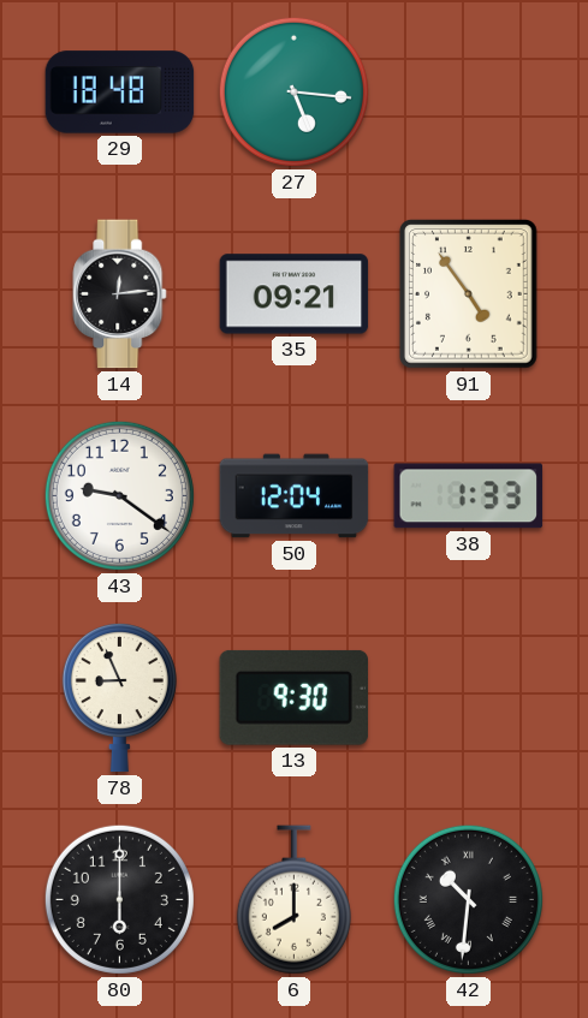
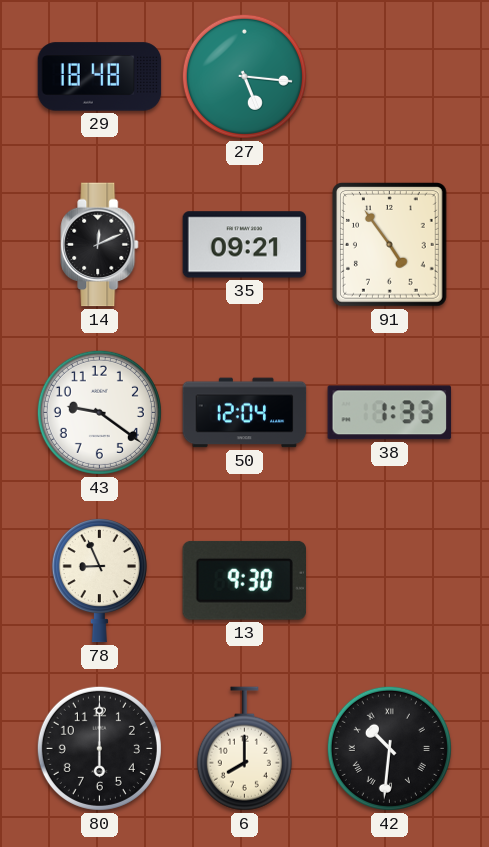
14: 12:14 -> 12:11
